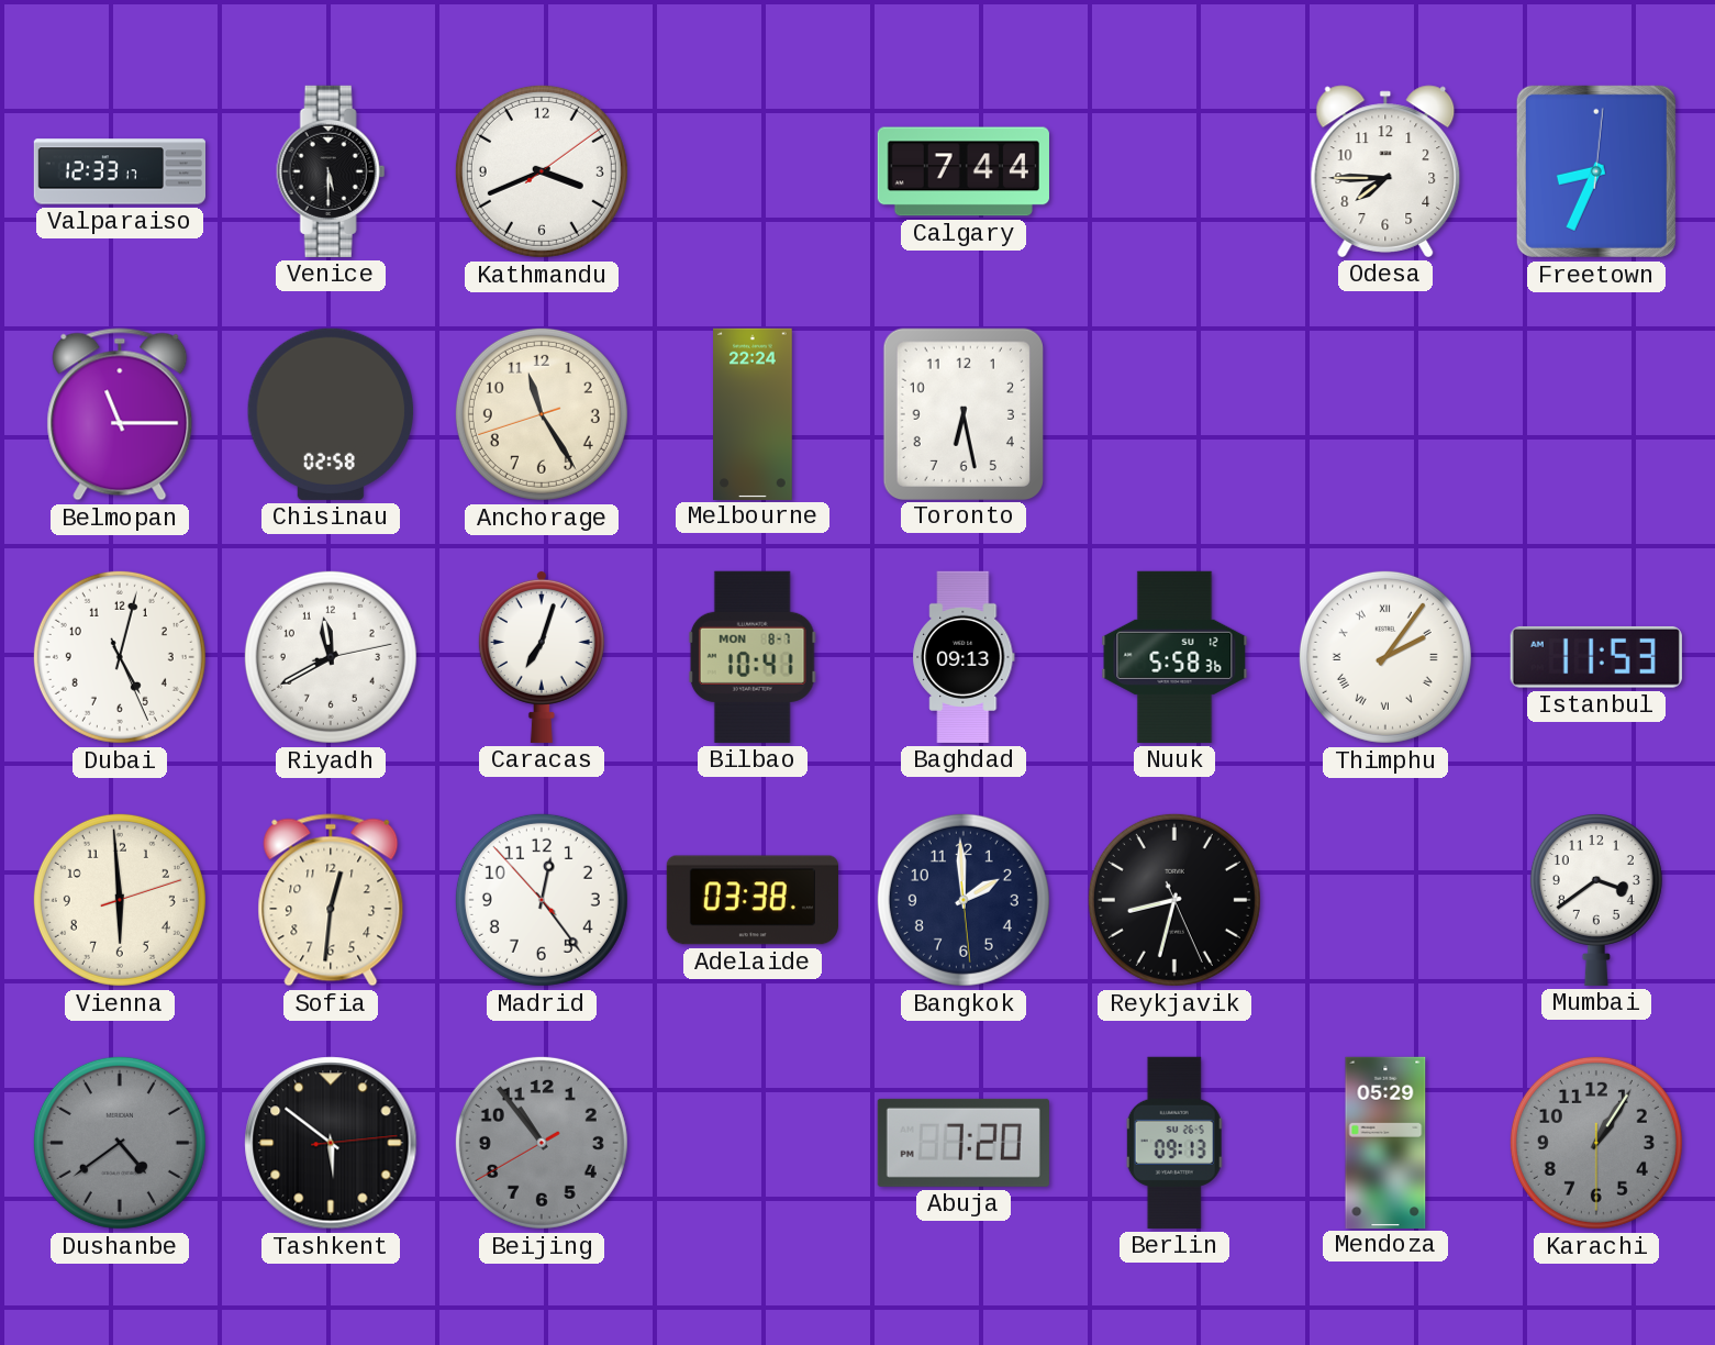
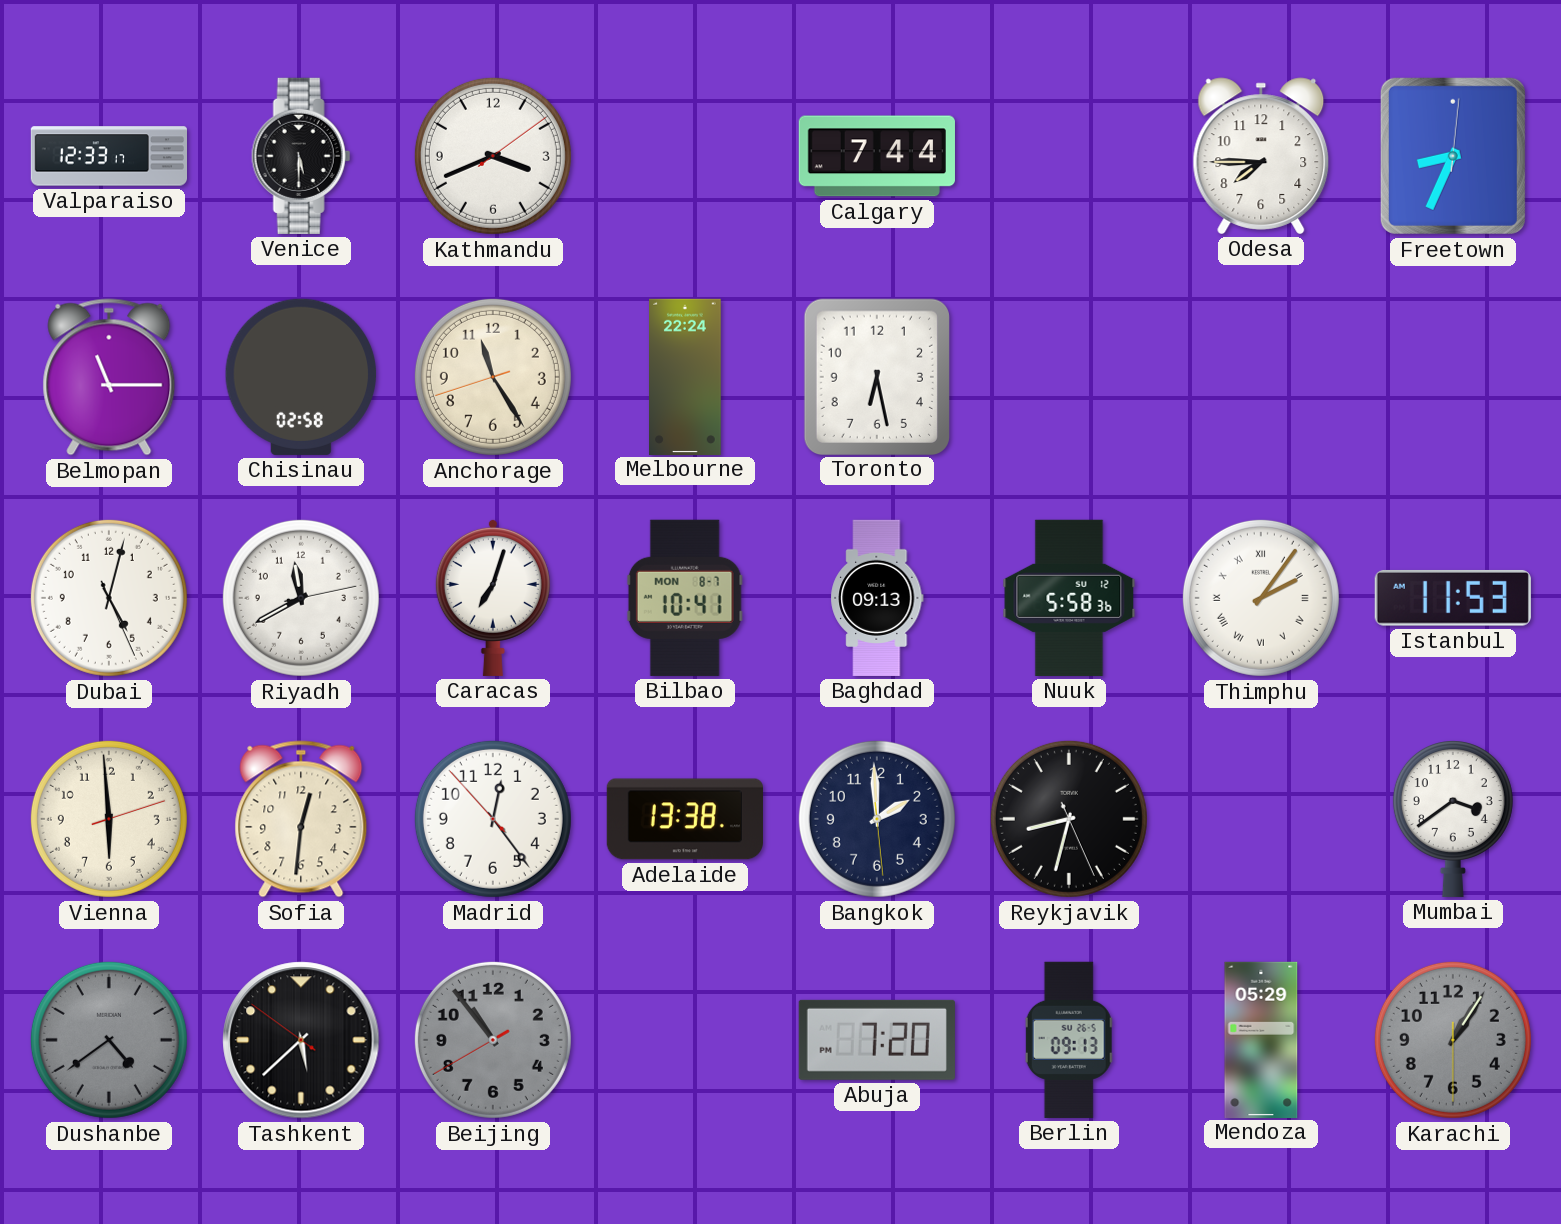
Adelaide: 03:38 -> 13:38
Tashkent: 5:51 -> 5:37
